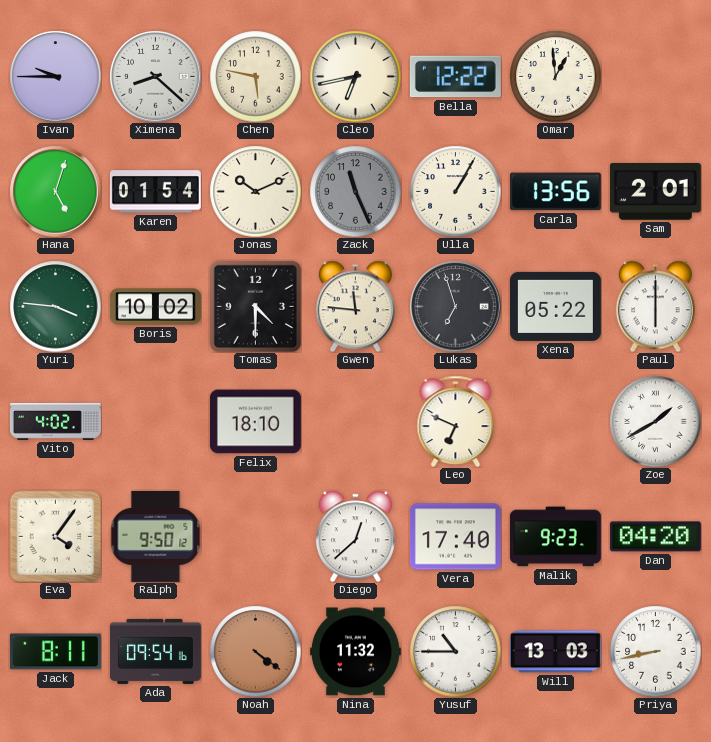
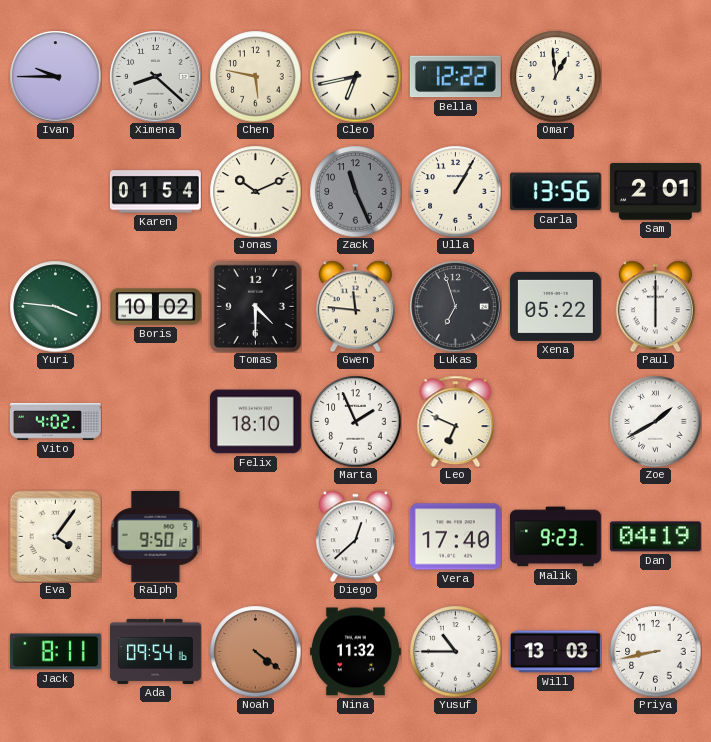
Hana: 5:03 -> none
Marta: none -> 1:56
Dan: 04:20 -> 04:19
